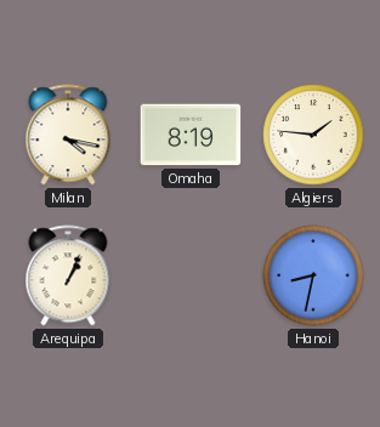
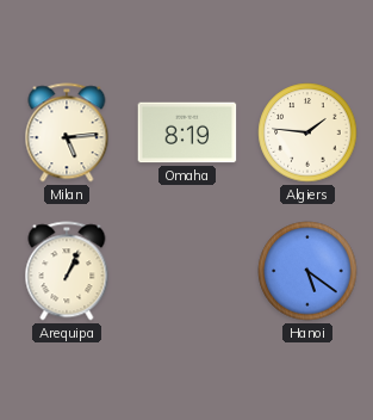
Milan: 4:17 -> 5:14
Hanoi: 8:32 -> 5:21
